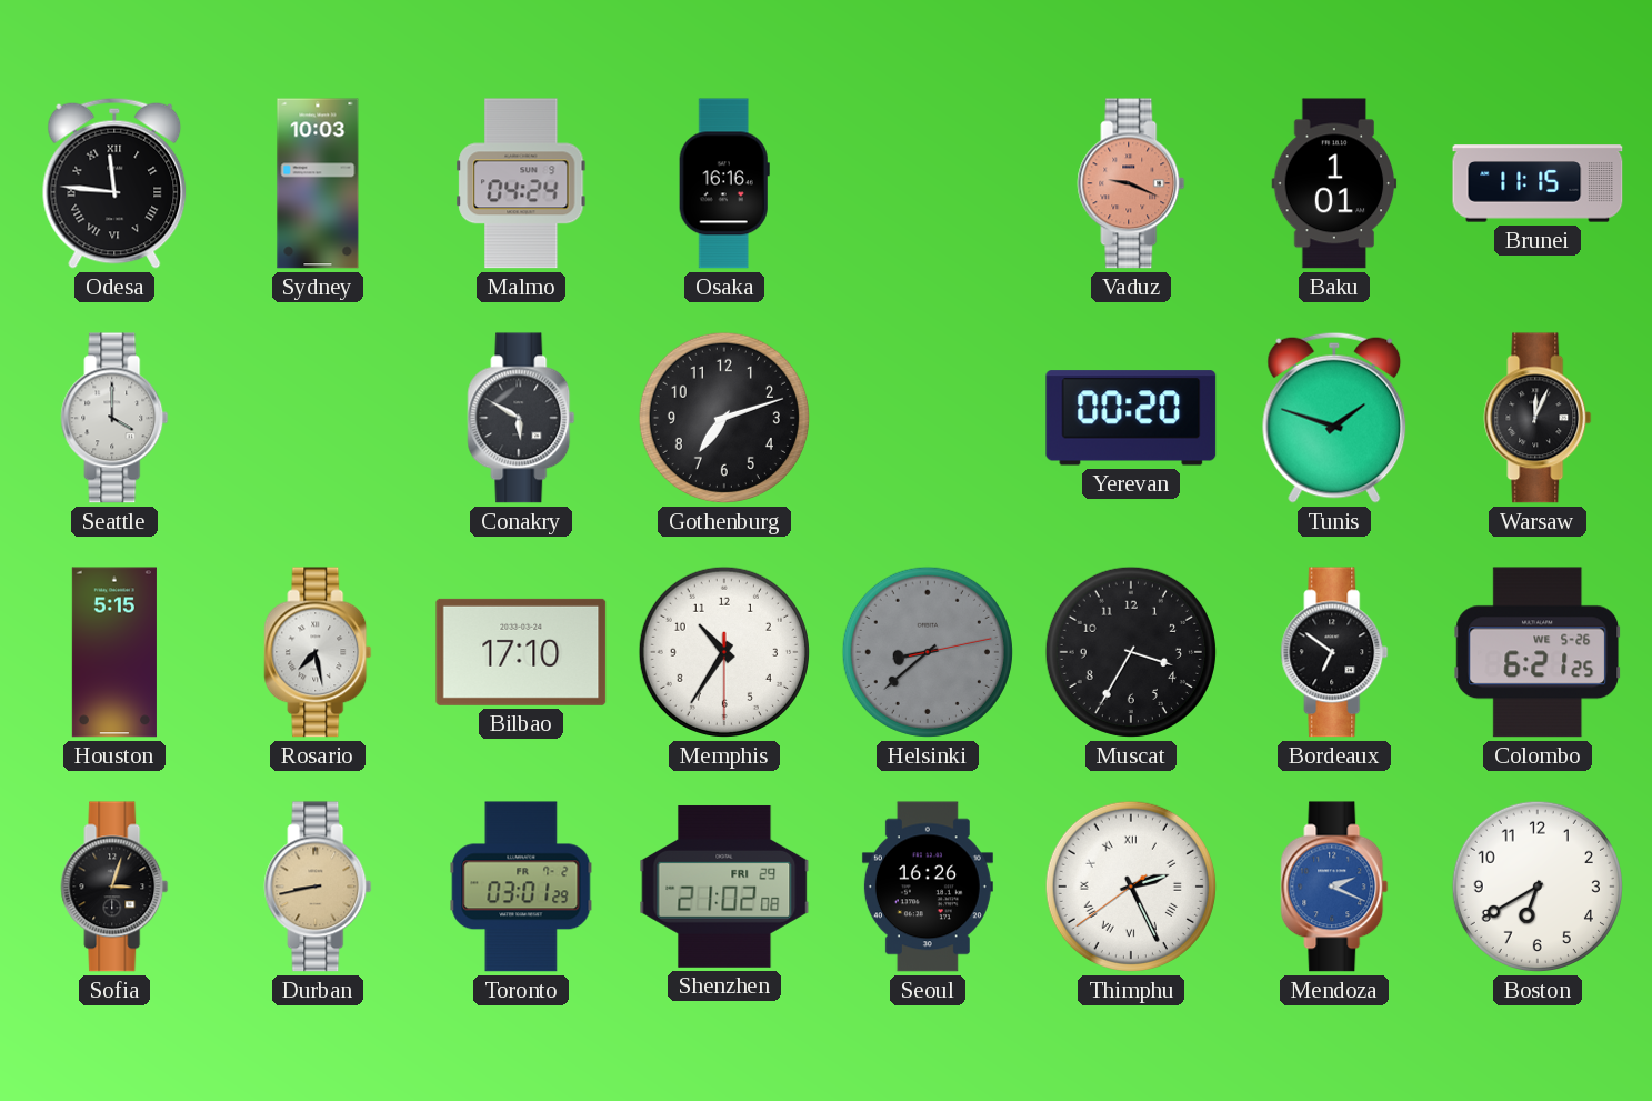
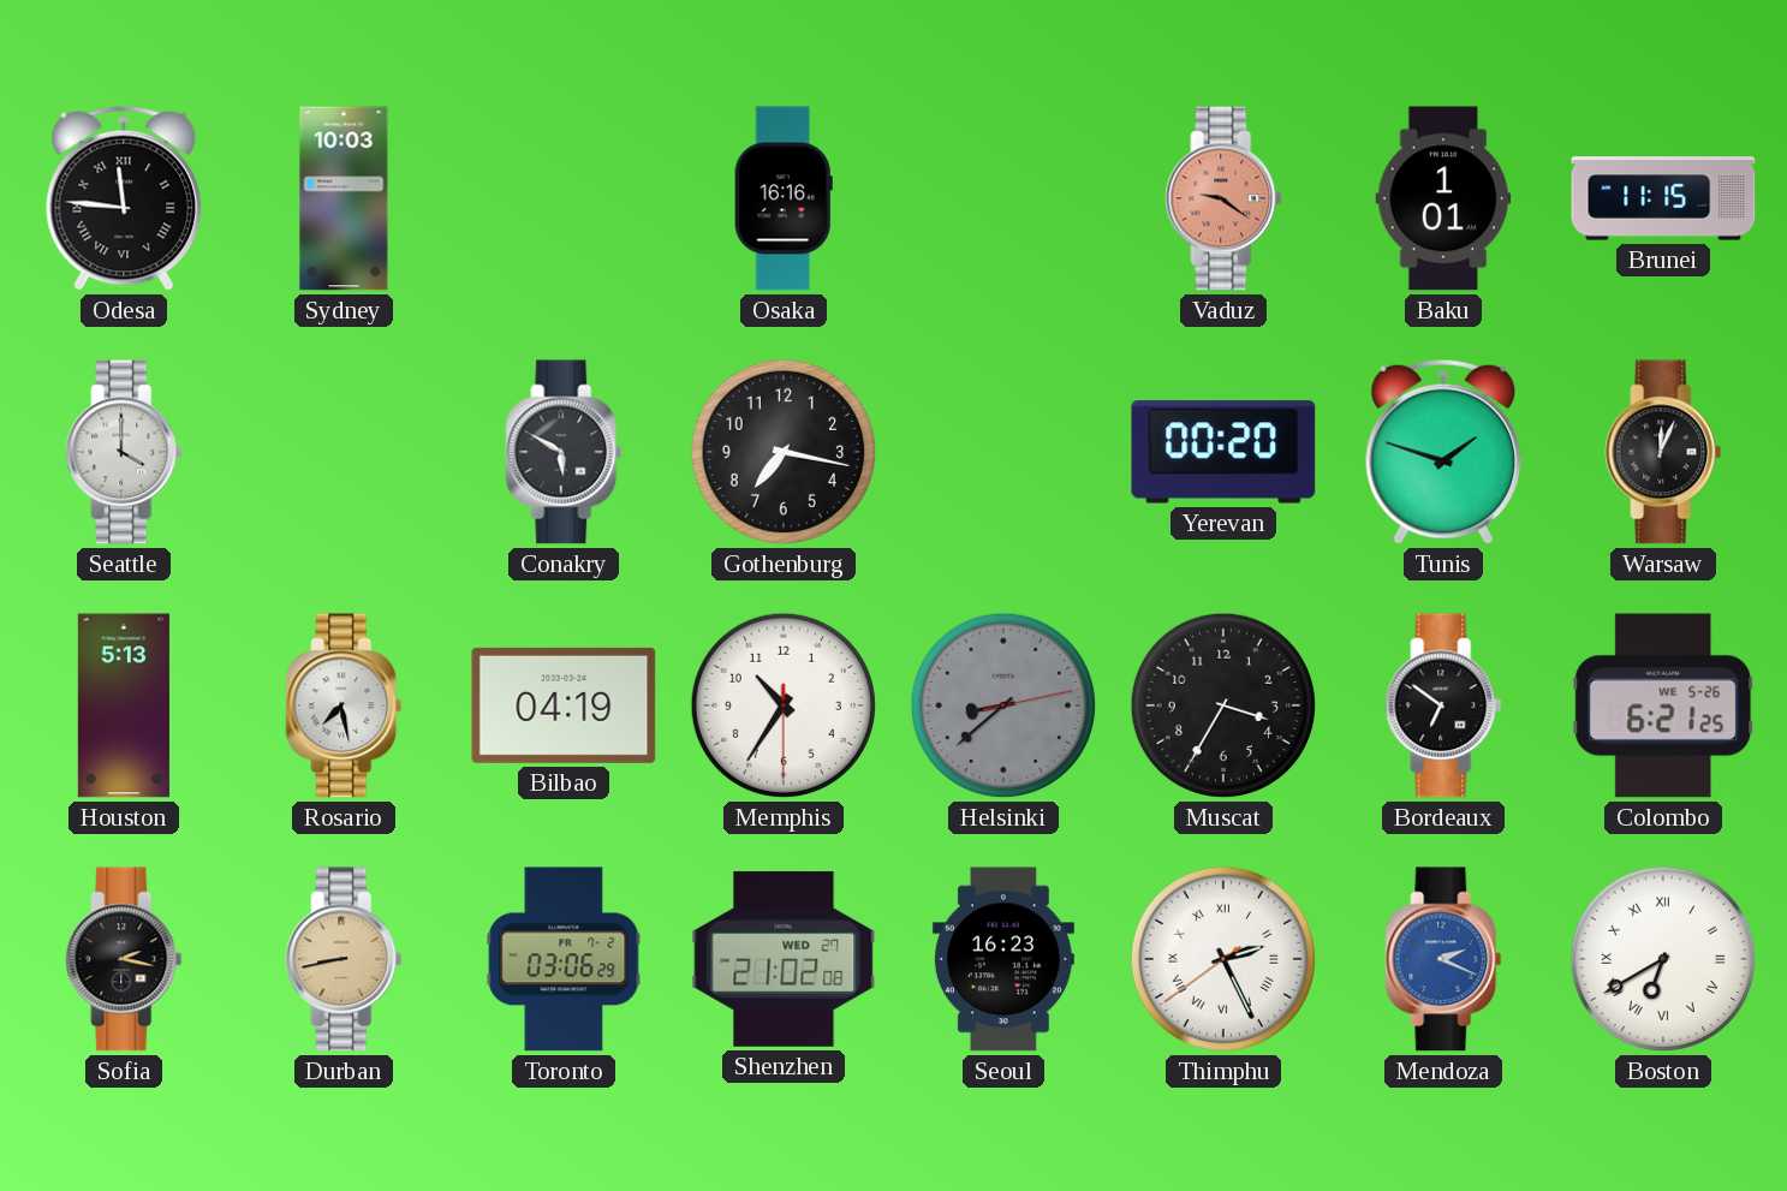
Malmo: 04:24 -> none
Vaduz: 9:19 -> 9:21
Gothenburg: 7:12 -> 7:17
Houston: 5:15 -> 5:13
Bilbao: 17:10 -> 04:19
Sofia: 3:03 -> 2:17
Toronto: 03:01 -> 03:06
Shenzhen date: FRI 29 -> WED 27
Seoul: 16:26 -> 16:23
Boston numerals: Arabic -> Roman
